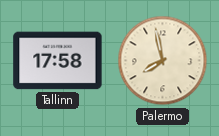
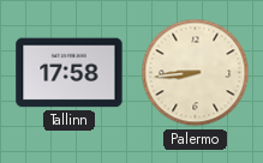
Palermo: 7:58 -> 8:44
